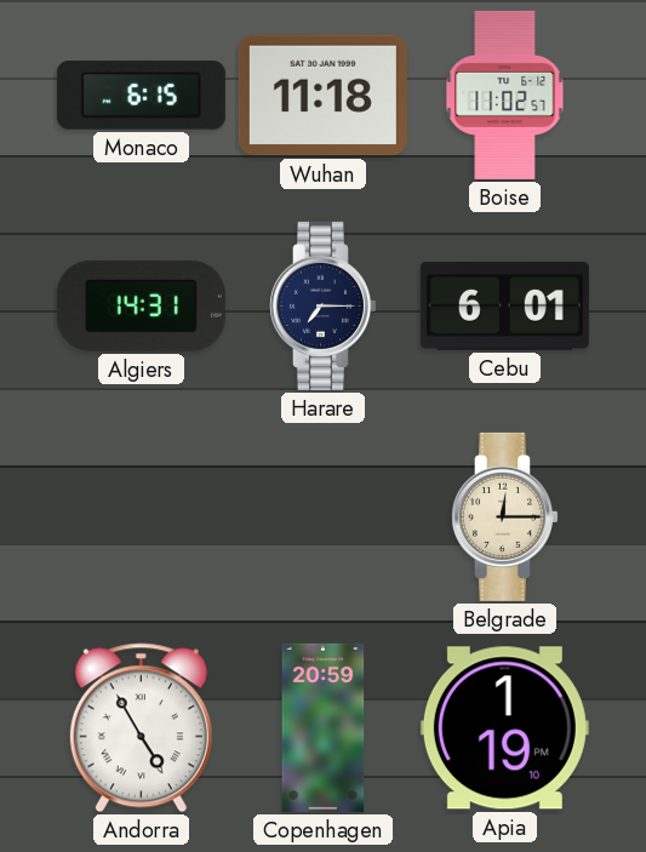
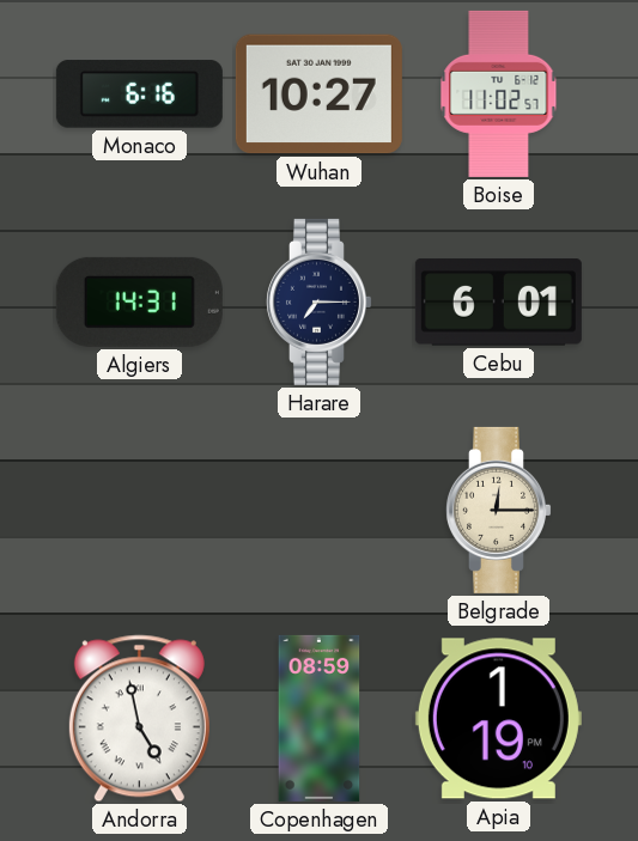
Monaco: 6:15 -> 6:16
Wuhan: 11:18 -> 10:27
Andorra: 4:55 -> 4:58
Copenhagen: 20:59 -> 08:59
